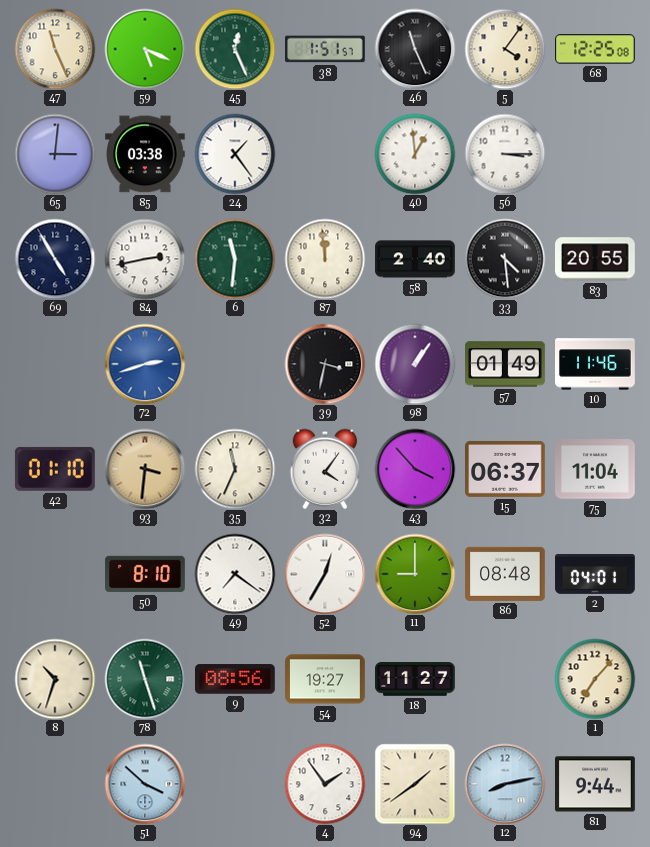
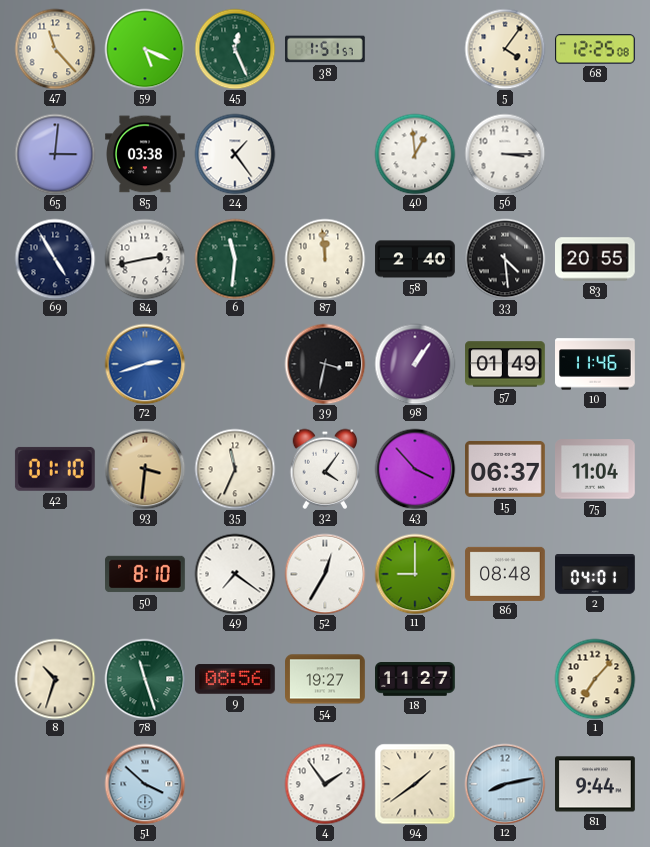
47: 11:26 -> 11:23
46: 11:26 -> none
